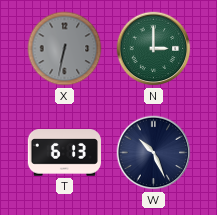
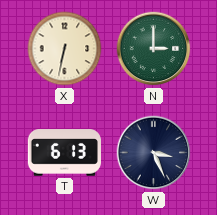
X dial: grey -> cream
W: 10:26 -> 3:26
